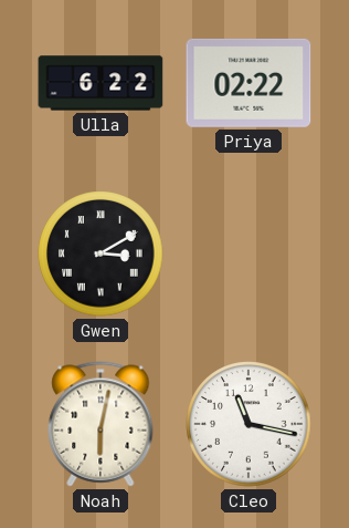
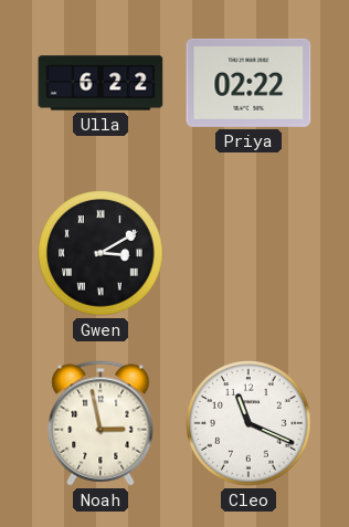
Noah: 6:02 -> 2:58
Cleo: 11:17 -> 11:19
